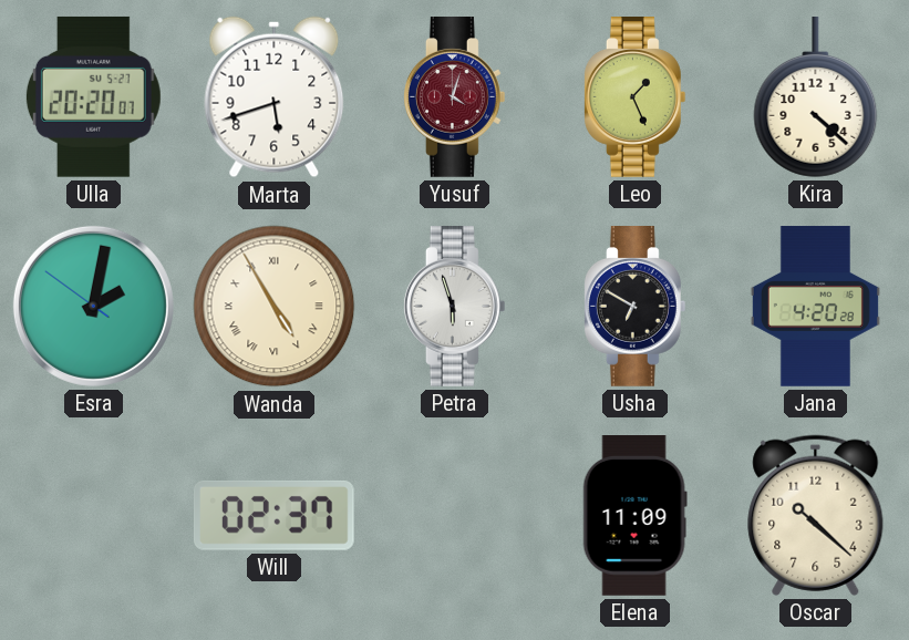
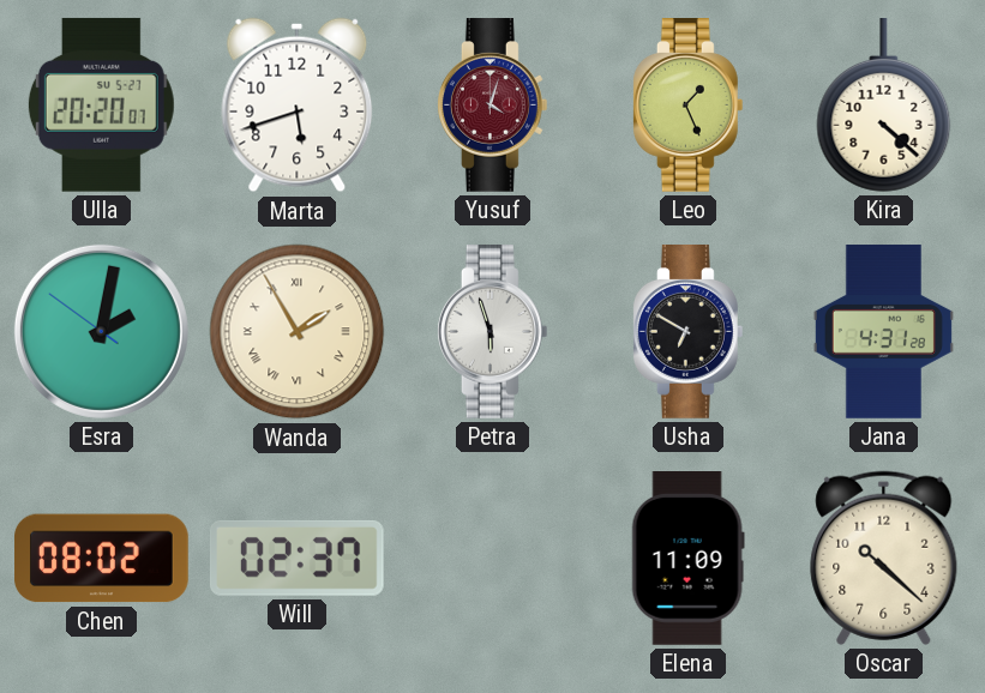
Wanda: 4:55 -> 1:55
Jana: 4:20 -> 4:31
Chen: none -> 08:02
